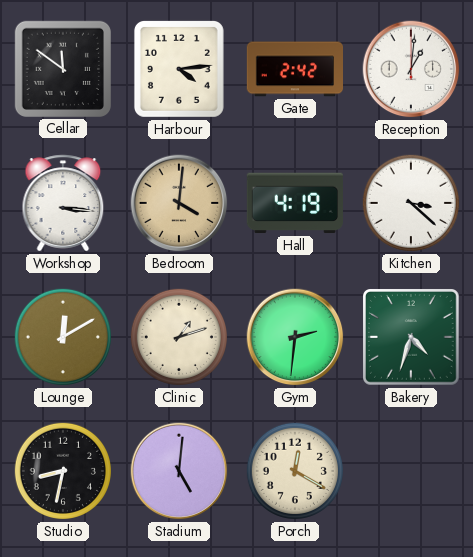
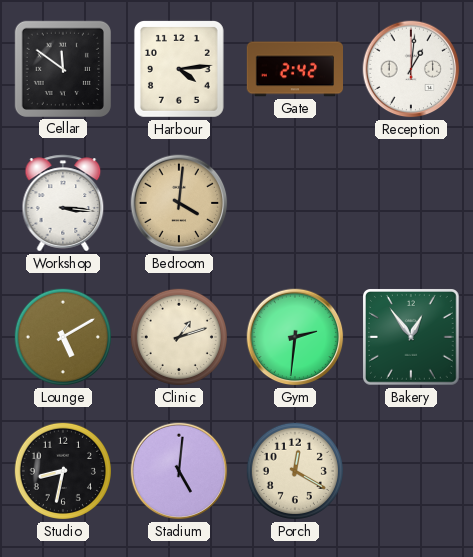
Hall: 4:19 -> none
Kitchen: 3:22 -> none
Lounge: 12:10 -> 5:10
Bakery: 4:33 -> 12:54
